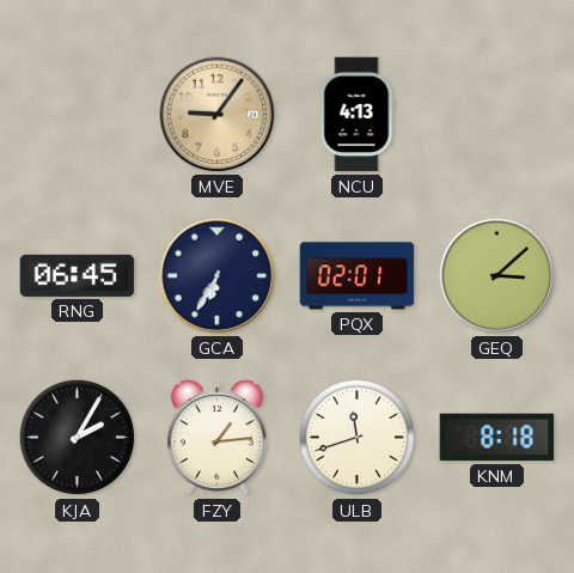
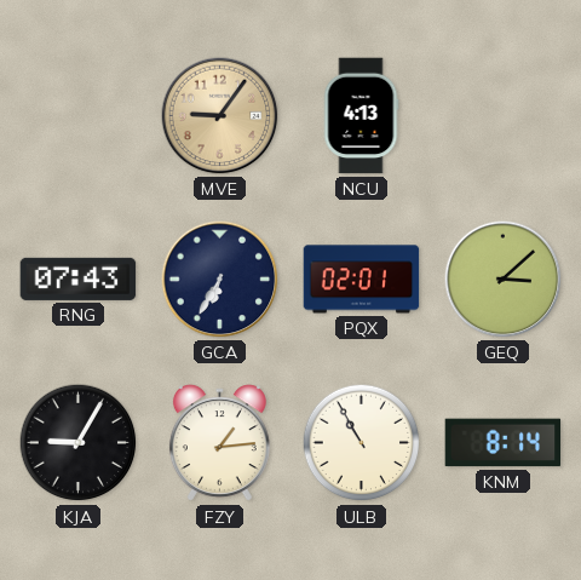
RNG: 06:45 -> 07:43
KJA: 2:05 -> 9:05
ULB: 11:42 -> 10:55
KNM: 8:18 -> 8:14
